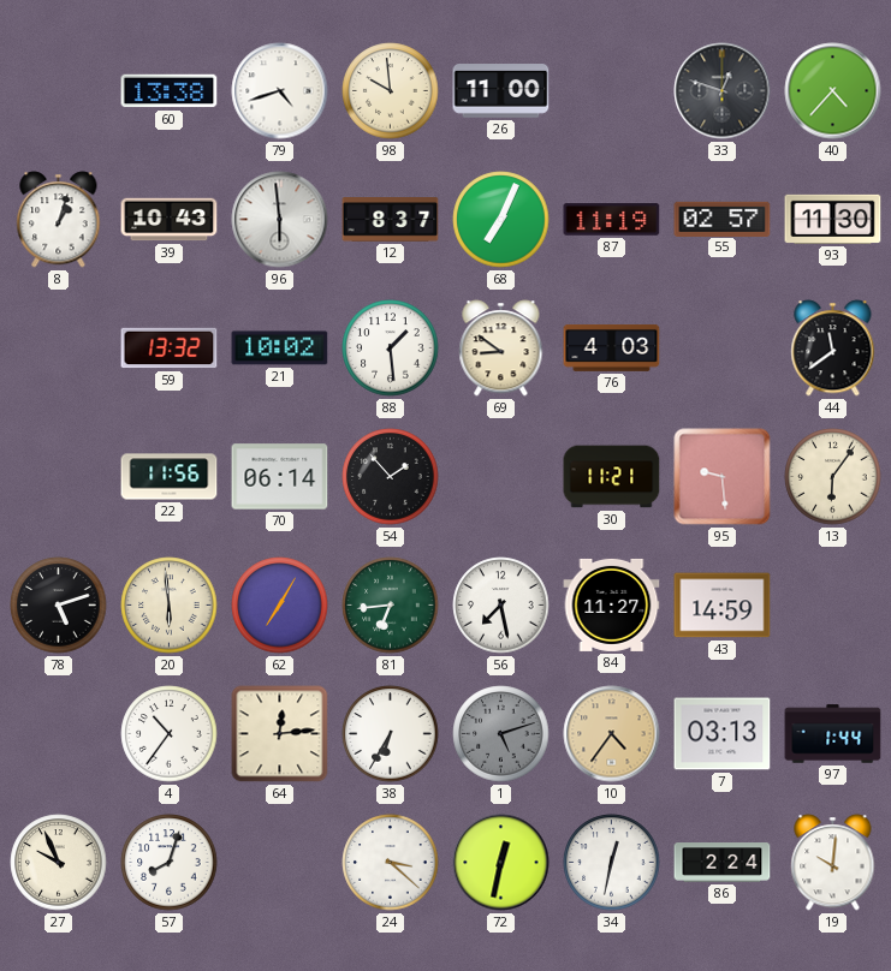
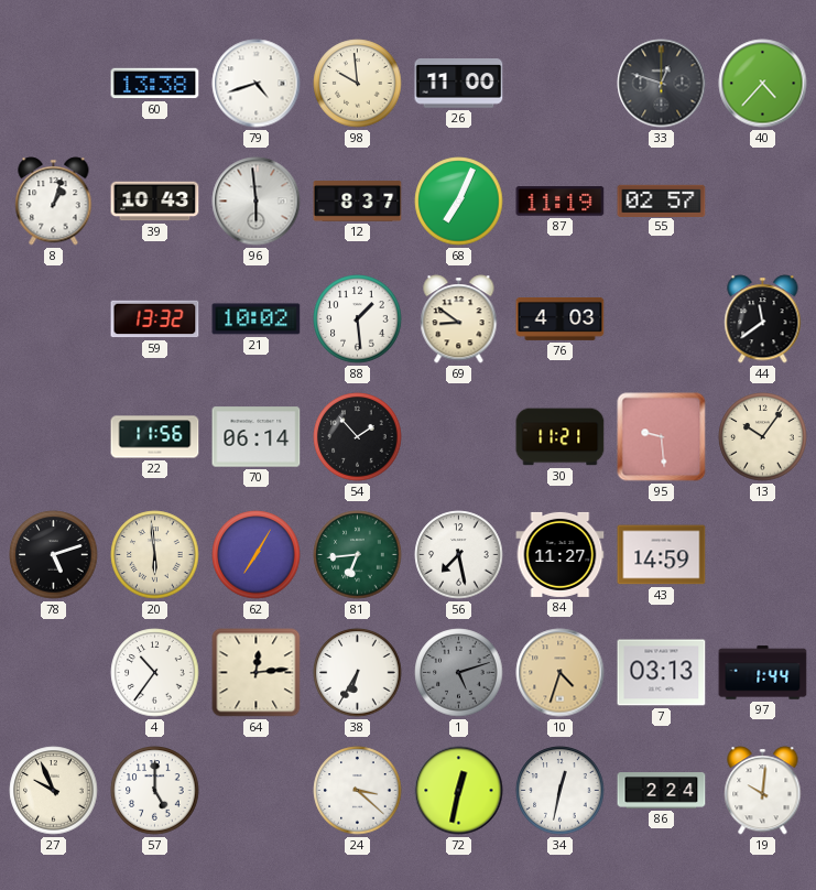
93: 11:30 -> none
13: 6:06 -> 10:06
10: 4:36 -> 4:33
57: 8:03 -> 5:00
